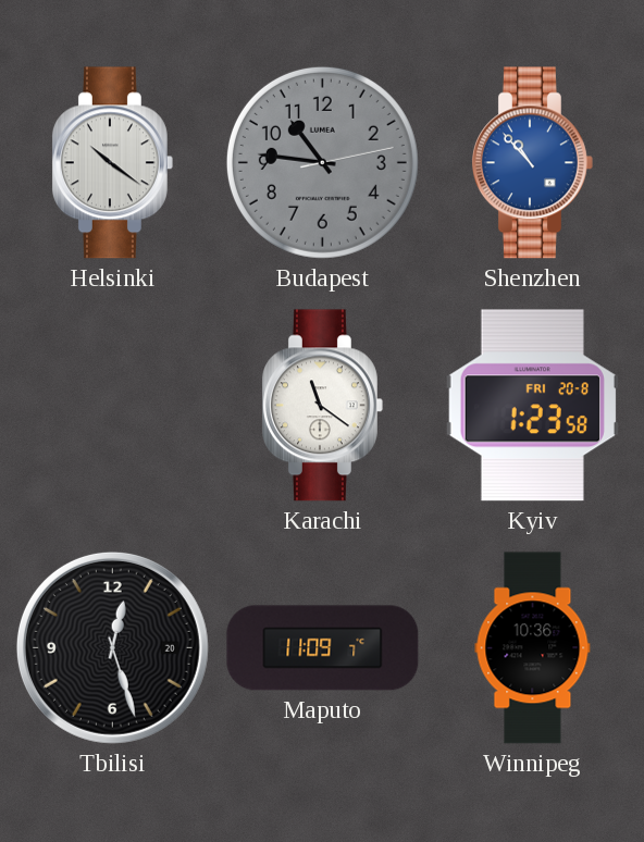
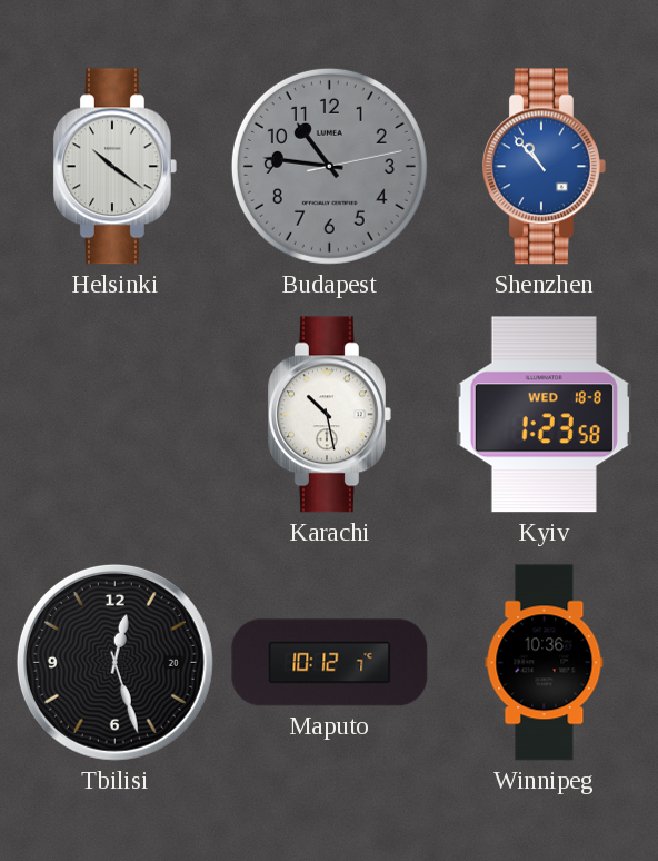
Karachi: 11:21 -> 10:28
Kyiv date: FRI 20-8 -> WED 18-8
Maputo: 11:09 -> 10:12
